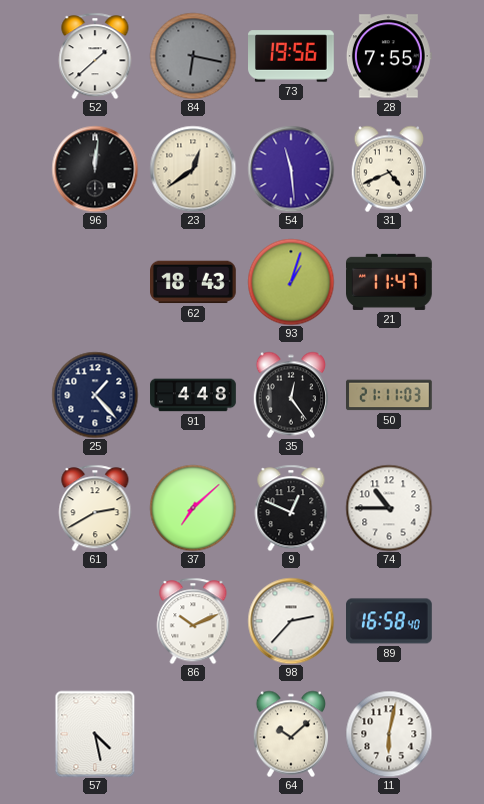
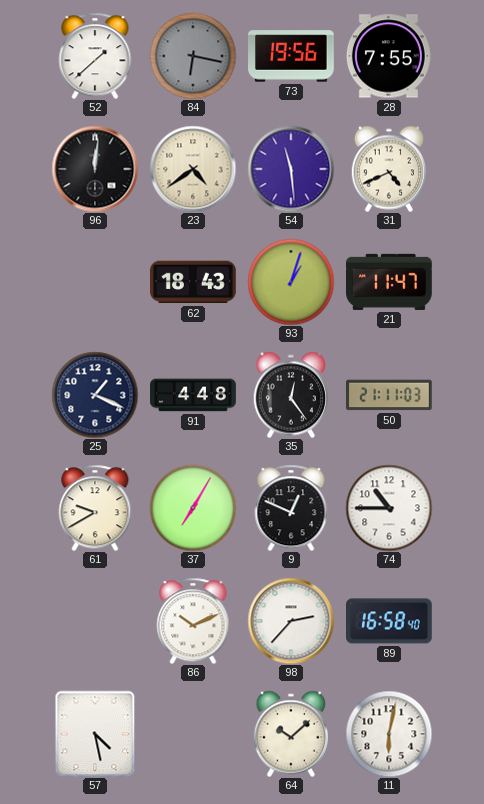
23: 12:39 -> 4:39
25: 1:23 -> 1:19
61: 2:40 -> 9:40
37: 7:08 -> 7:05
